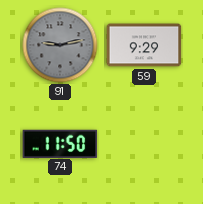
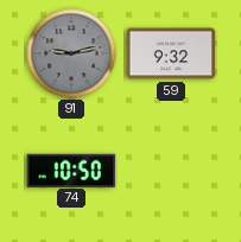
59: 9:29 -> 9:32
74: 11:50 -> 10:50
